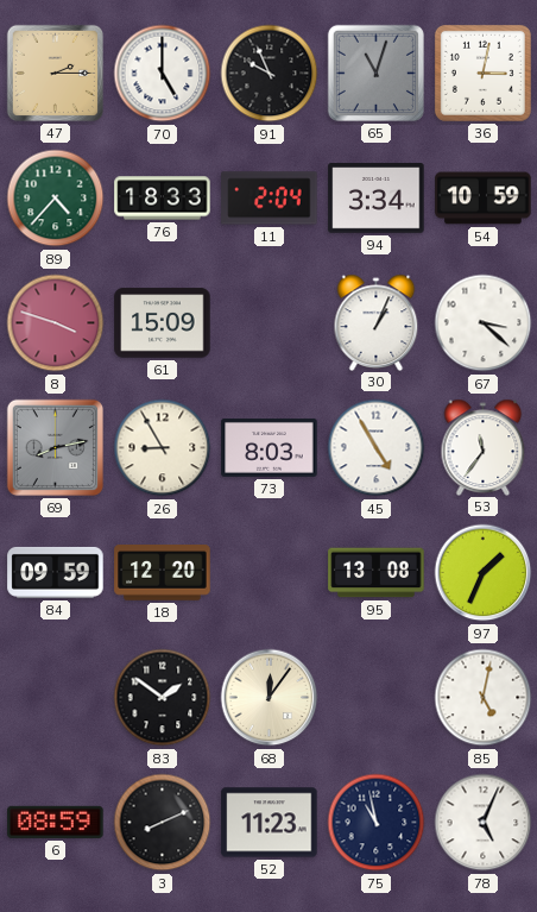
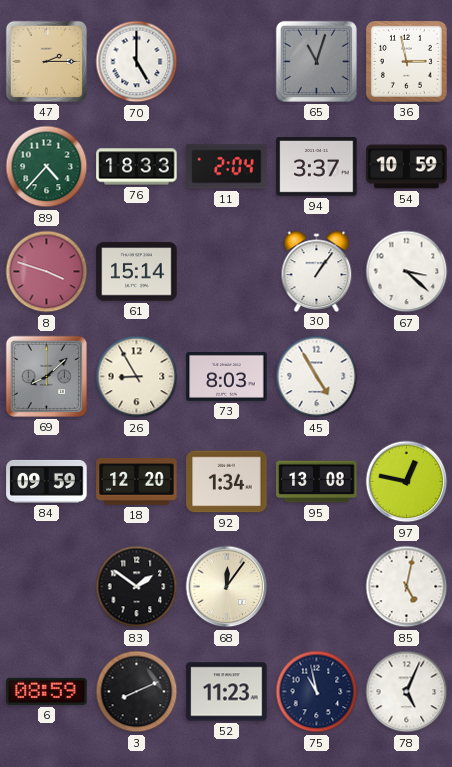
91: 9:56 -> none
36: 3:02 -> 2:58
94: 3:34 -> 3:37
61: 15:09 -> 15:14
30: 1:04 -> 1:06
69: 8:13 -> 8:08
53: 11:36 -> none
92: none -> 1:34
97: 1:34 -> 12:47
